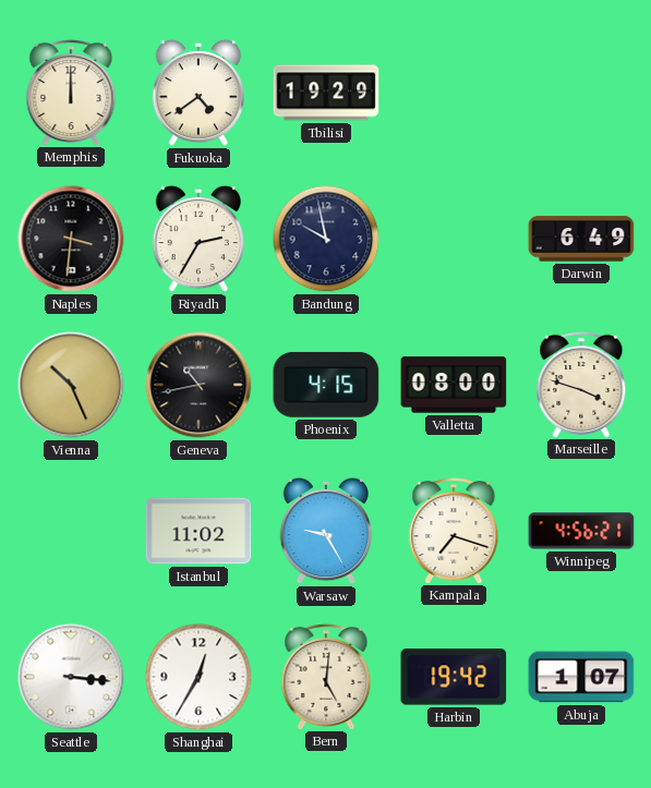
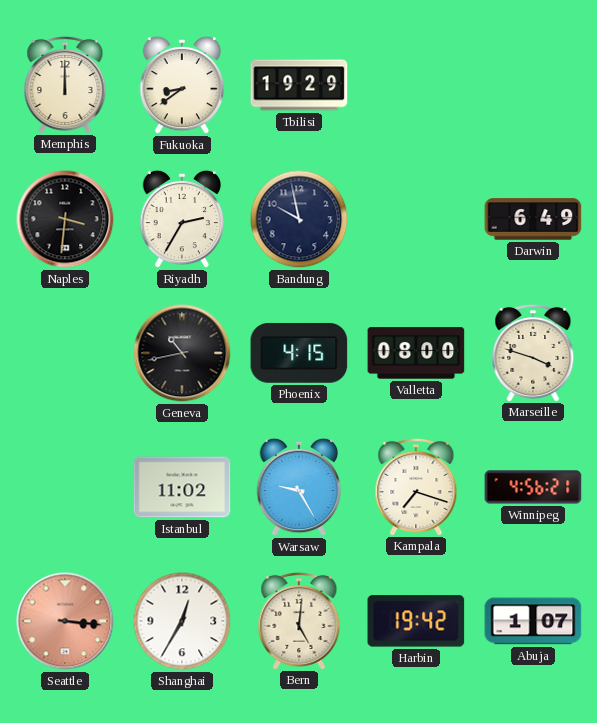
Fukuoka: 4:39 -> 8:39
Vienna: 10:26 -> none
Seattle dial: white -> salmon
